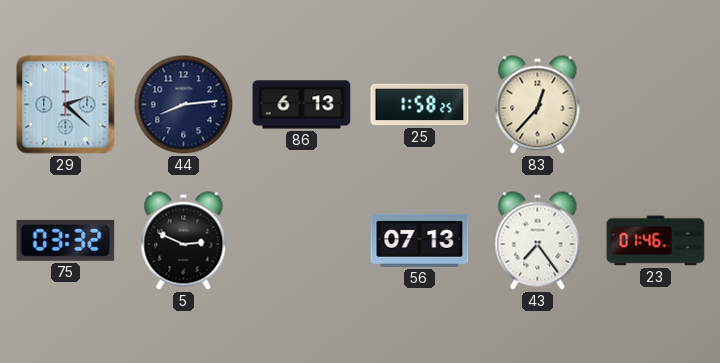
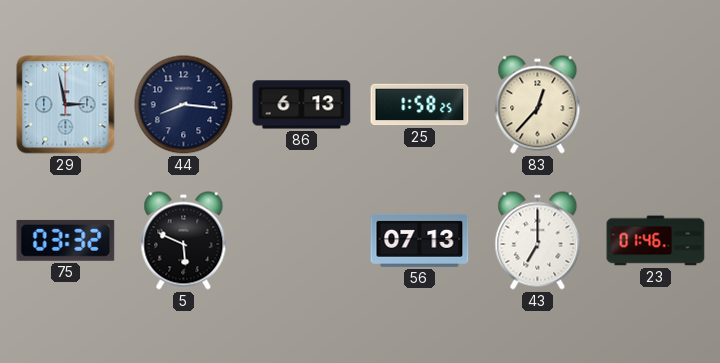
29: 2:22 -> 2:58
44: 8:14 -> 8:16
5: 2:49 -> 5:49
43: 7:24 -> 7:00
